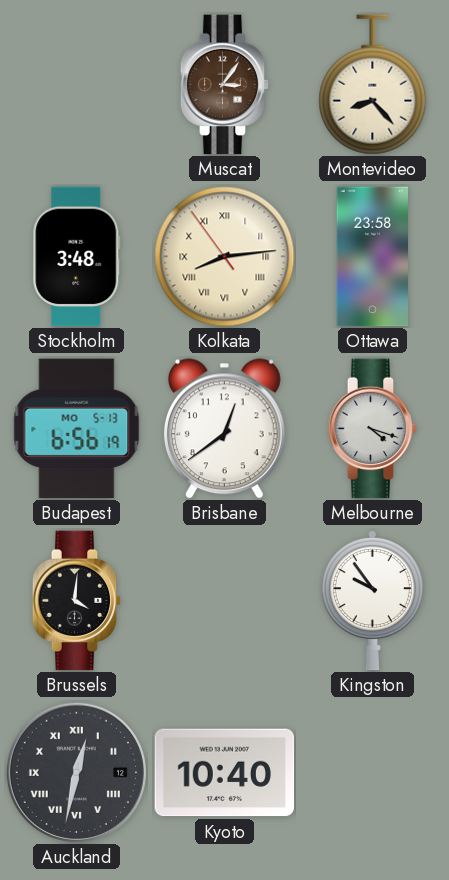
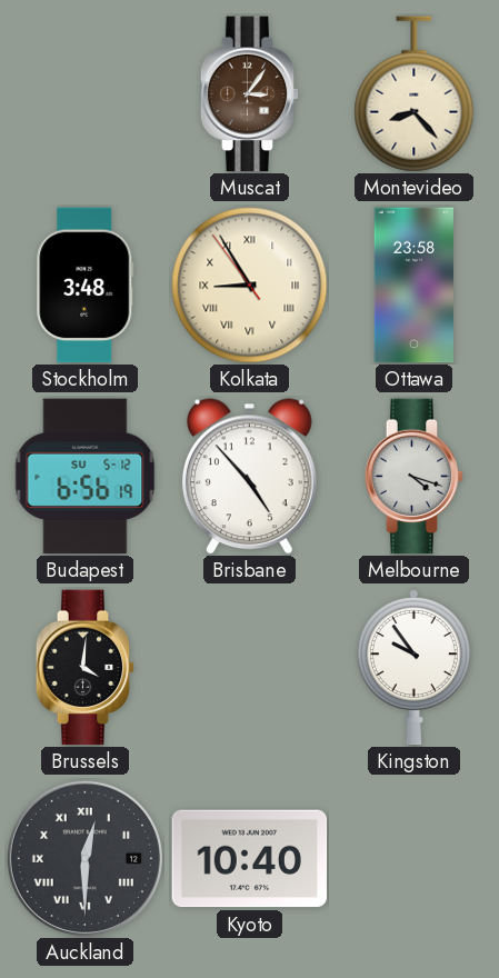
Kolkata: 8:13 -> 8:54
Budapest date: MO 5-13 -> SU 5-12
Brisbane: 12:39 -> 4:53
Auckland: 12:32 -> 12:30
